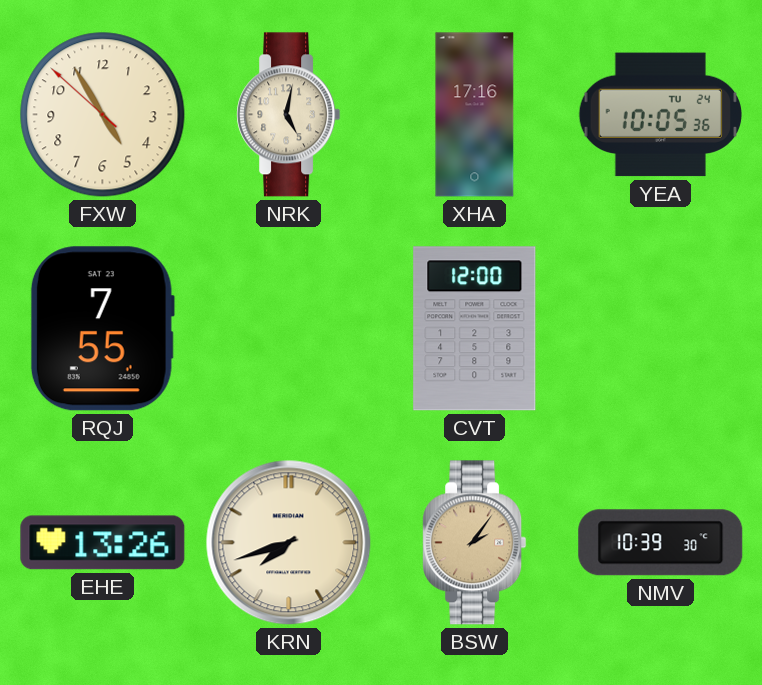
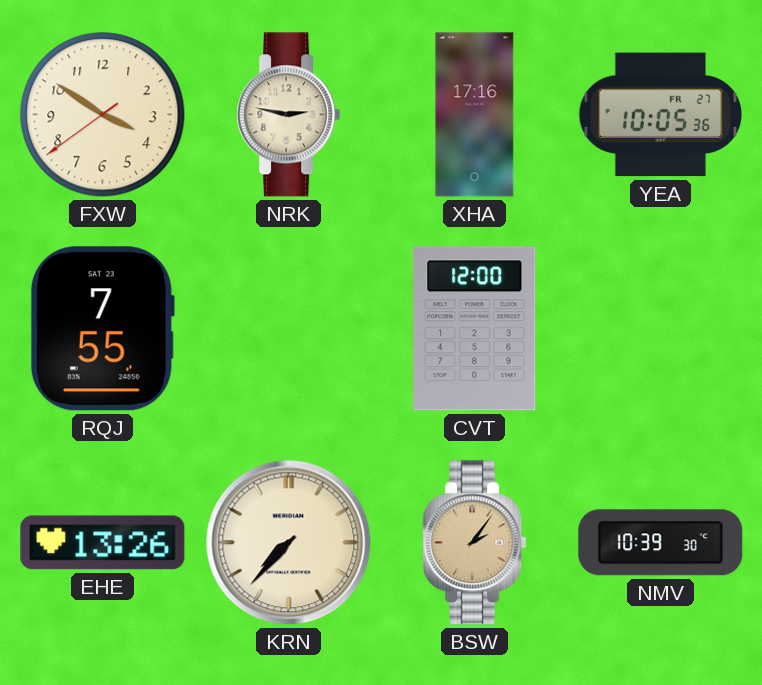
FXW: 4:54 -> 3:50
NRK: 5:02 -> 2:47
YEA date: TU 24 -> FR 27
KRN: 7:42 -> 7:37
